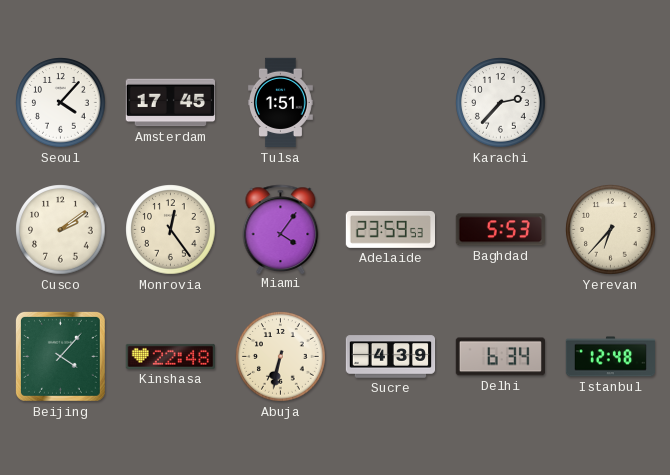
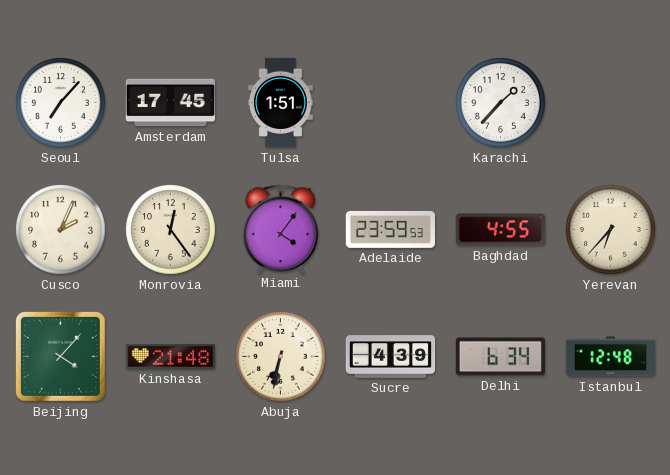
Seoul: 4:07 -> 7:07
Karachi: 2:37 -> 1:37
Cusco: 2:09 -> 2:04
Baghdad: 5:53 -> 4:55
Kinshasa: 22:48 -> 21:48
